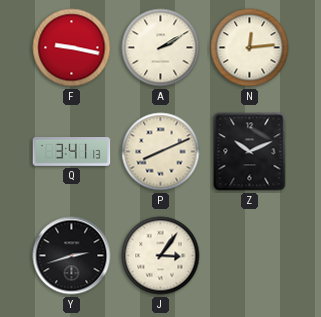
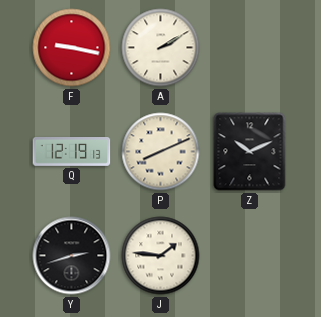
N: 12:14 -> none
Q: 3:41 -> 12:19
J: 3:06 -> 1:46
